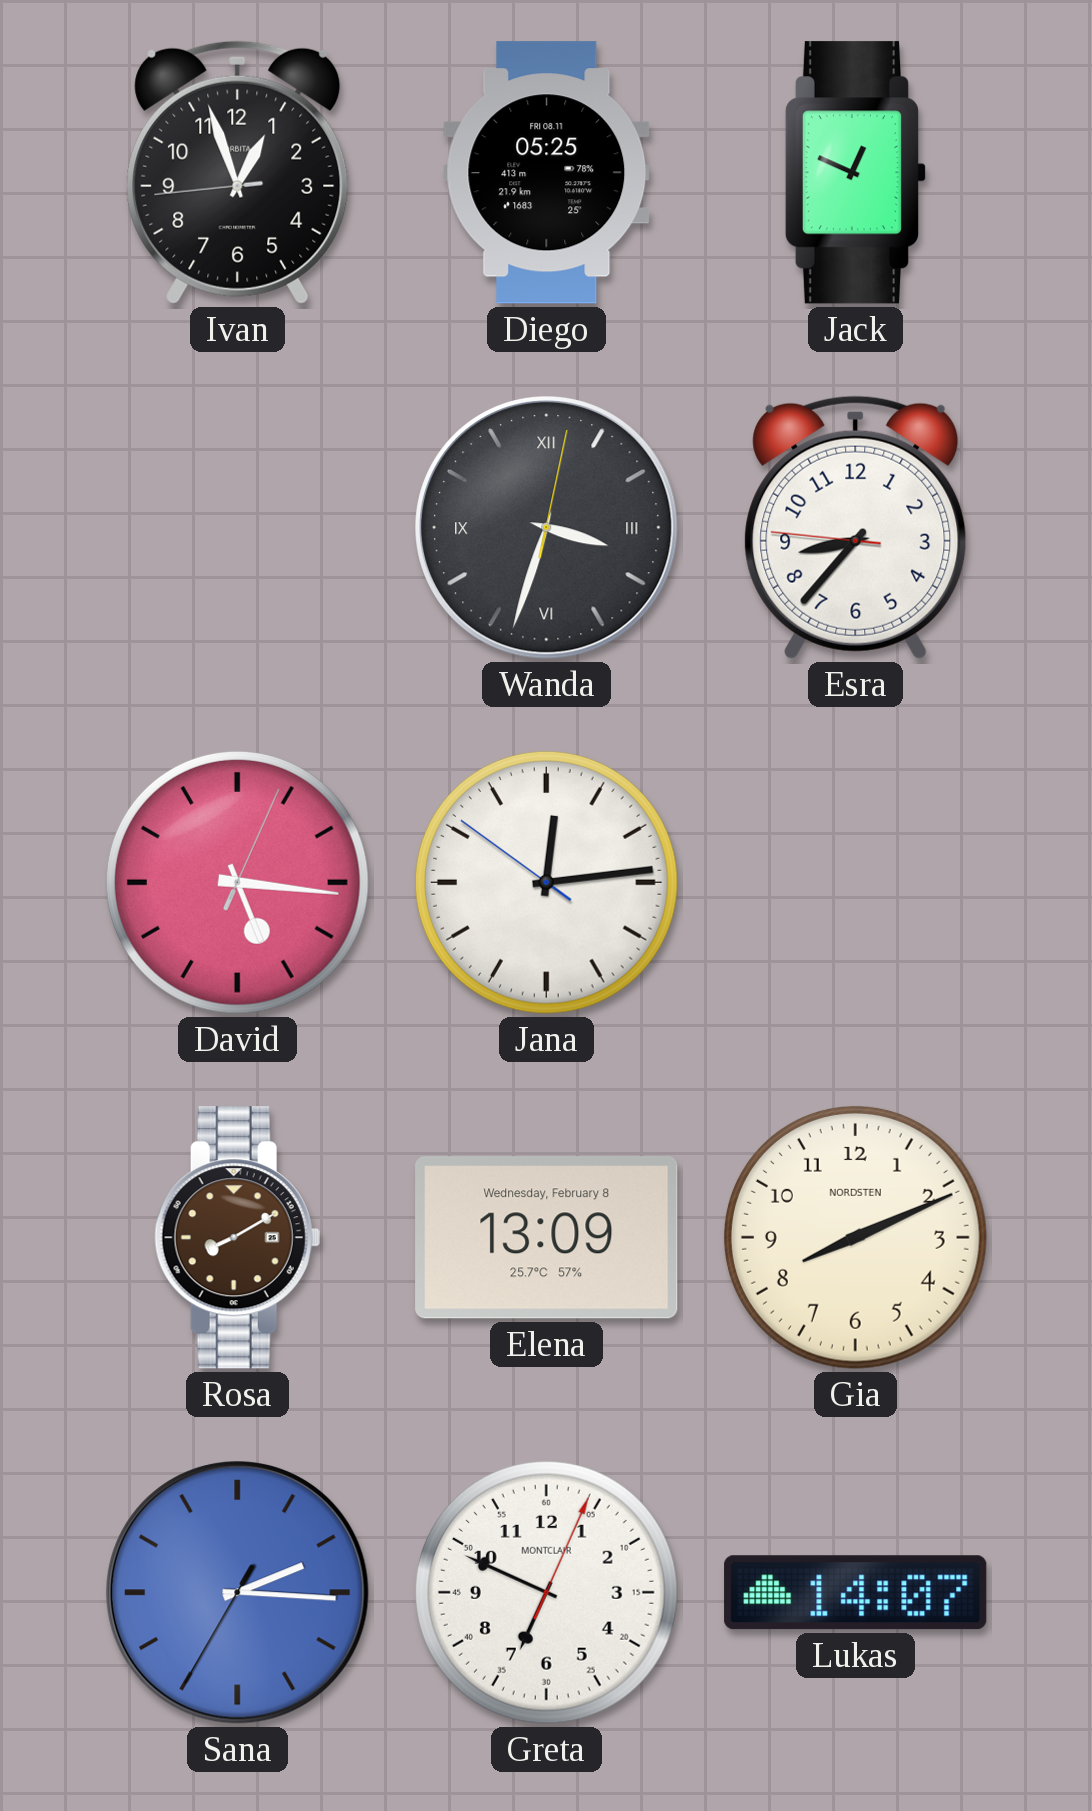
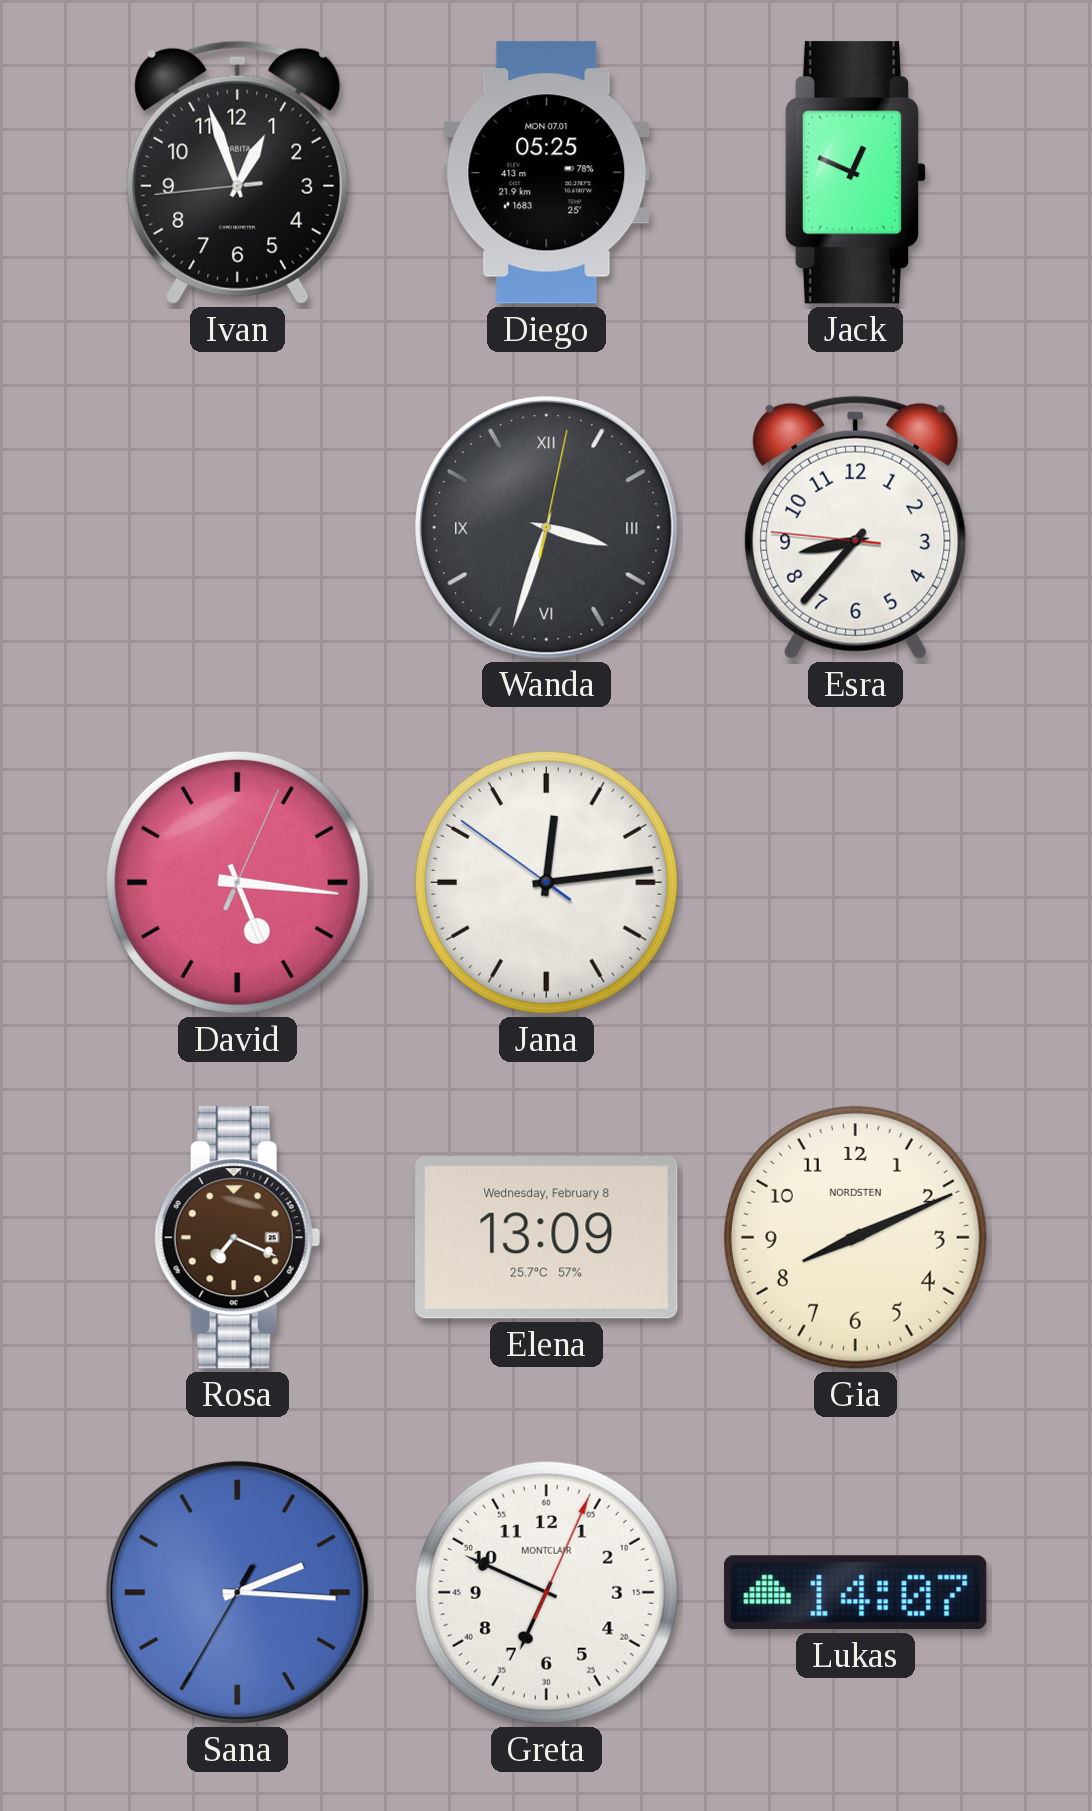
Diego date: FRI 08.11 -> MON 07.01
Rosa: 8:10 -> 7:19
